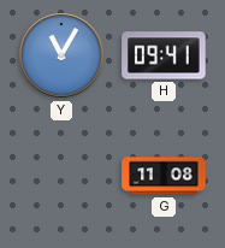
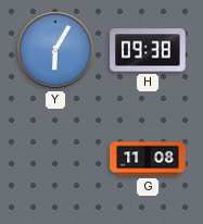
Y: 11:05 -> 6:05
H: 09:41 -> 09:38
